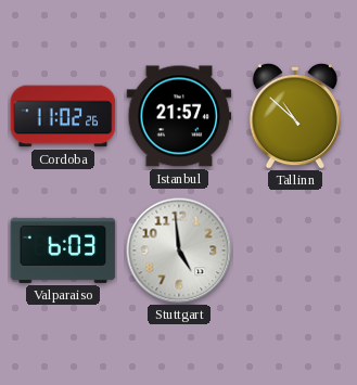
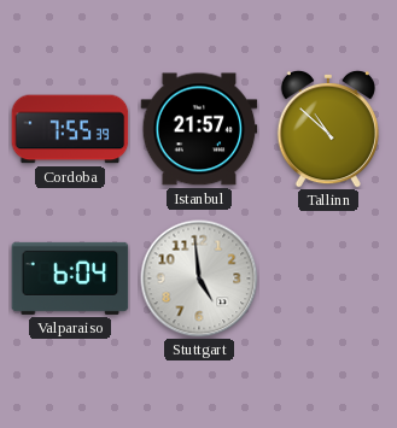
Cordoba: 11:02 -> 7:55
Valparaiso: 6:03 -> 6:04
